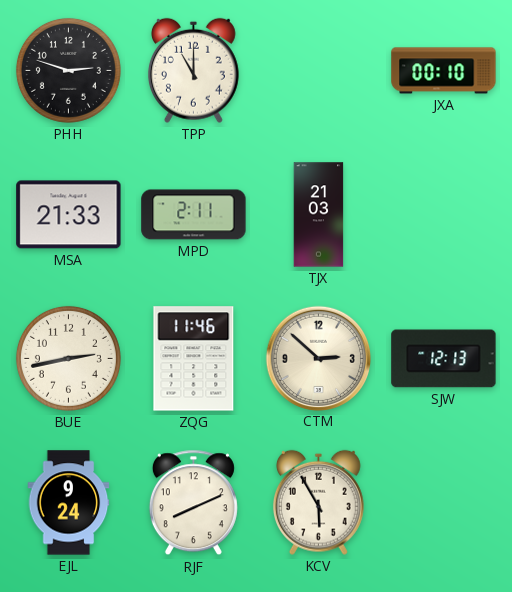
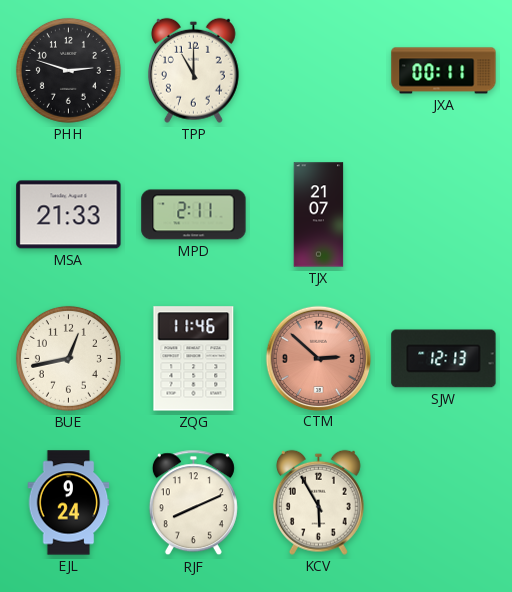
JXA: 00:10 -> 00:11
TJX: 21:03 -> 21:07
BUE: 2:43 -> 12:43
CTM dial: cream -> salmon
